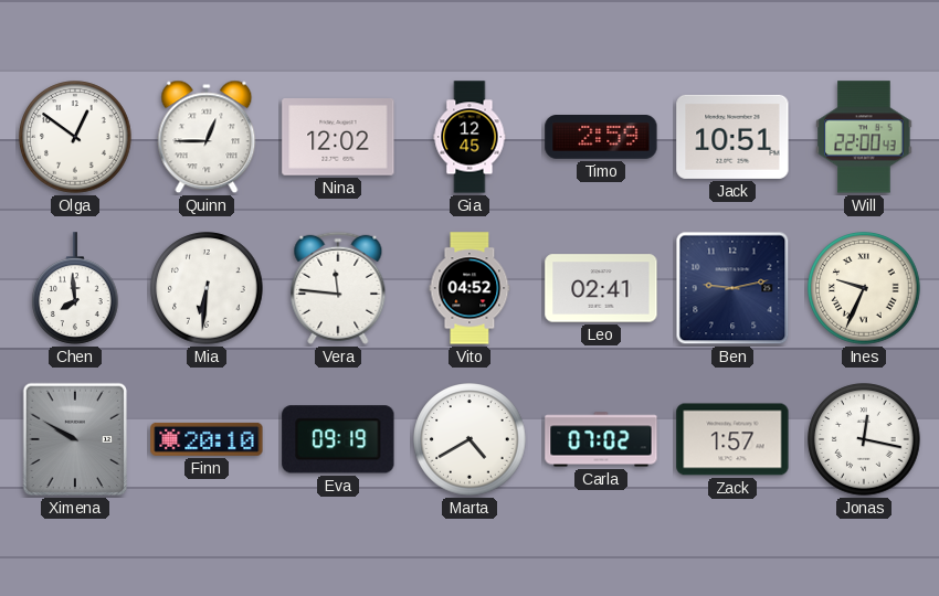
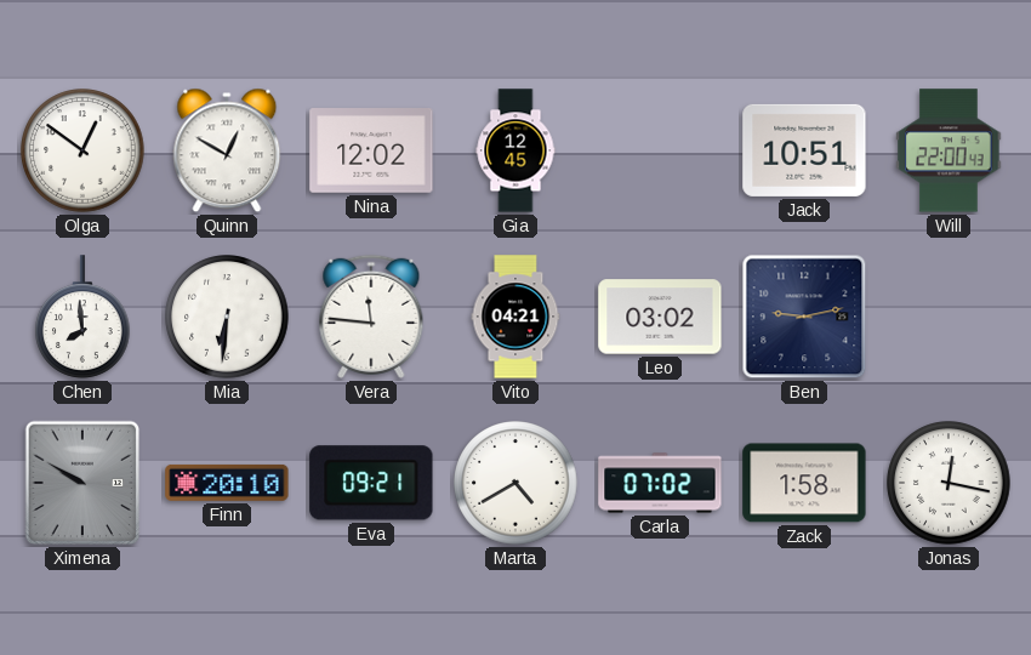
Quinn: 12:45 -> 12:50
Timo: 2:59 -> none
Vito: 04:52 -> 04:21
Leo: 02:41 -> 03:02
Ines: 9:34 -> none
Eva: 09:19 -> 09:21
Zack: 1:57 -> 1:58
